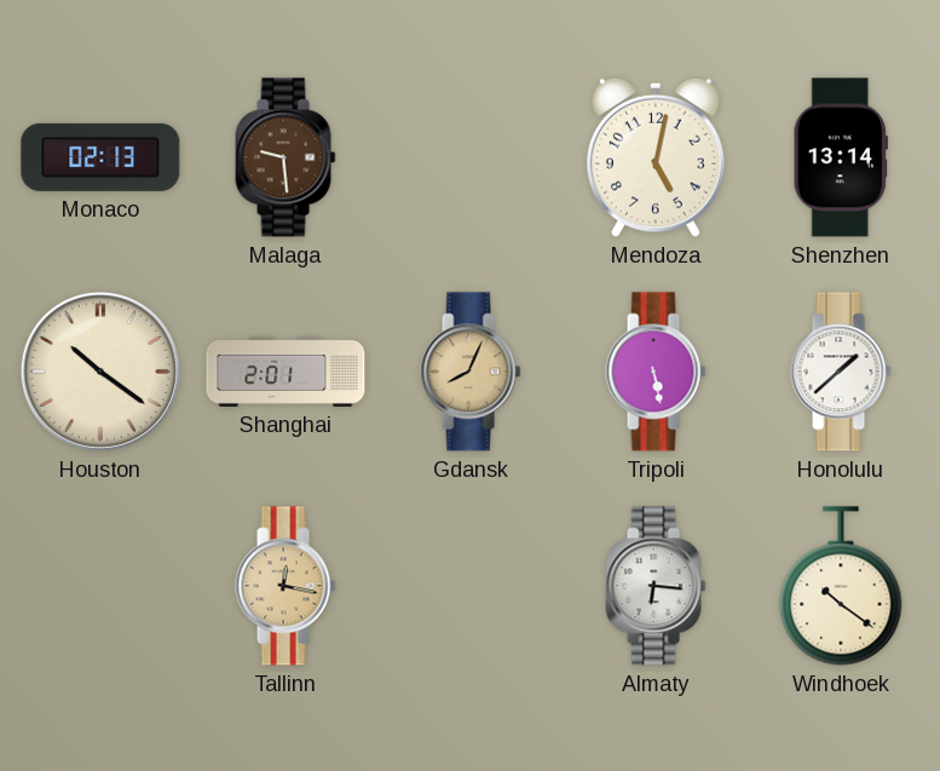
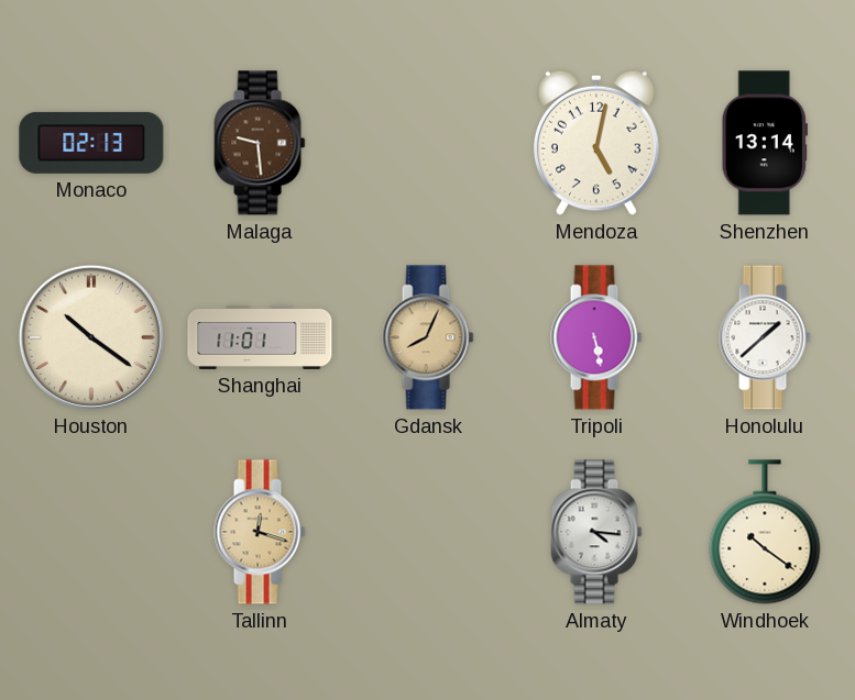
Shanghai: 2:01 -> 11:01
Tallinn: 12:17 -> 12:18
Almaty: 6:16 -> 4:16
